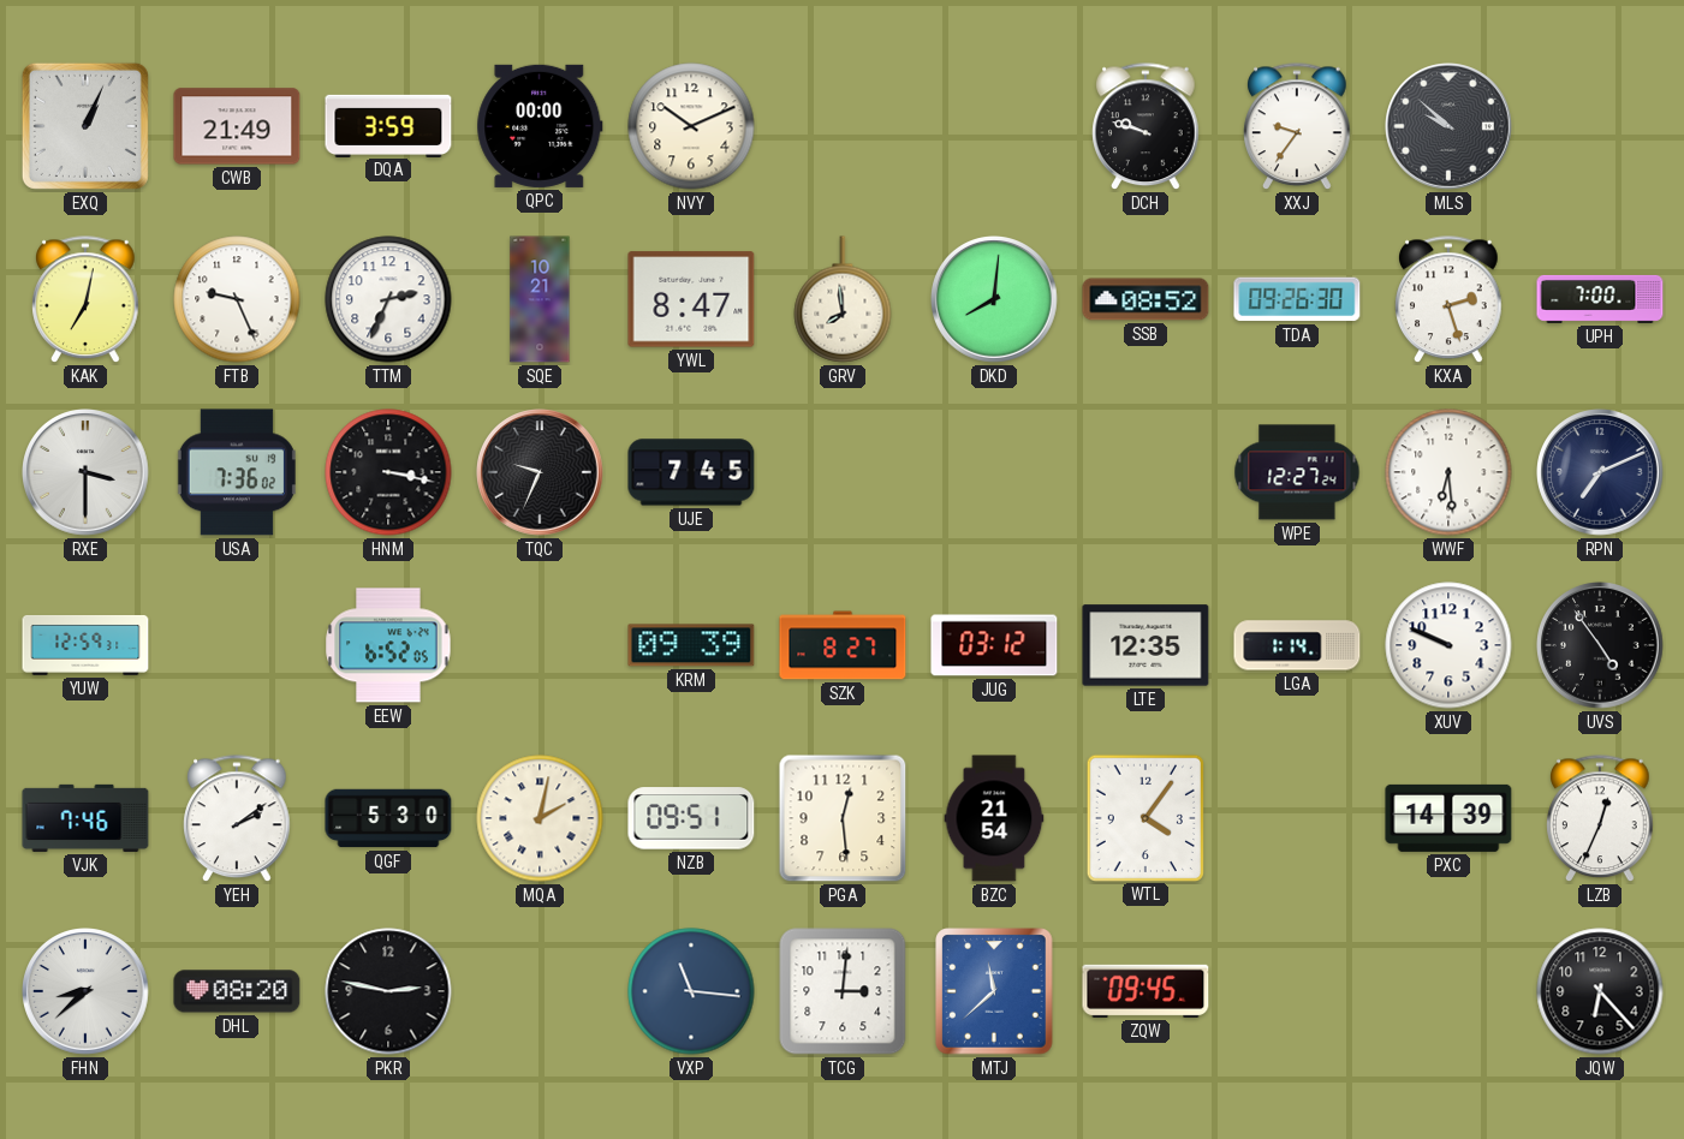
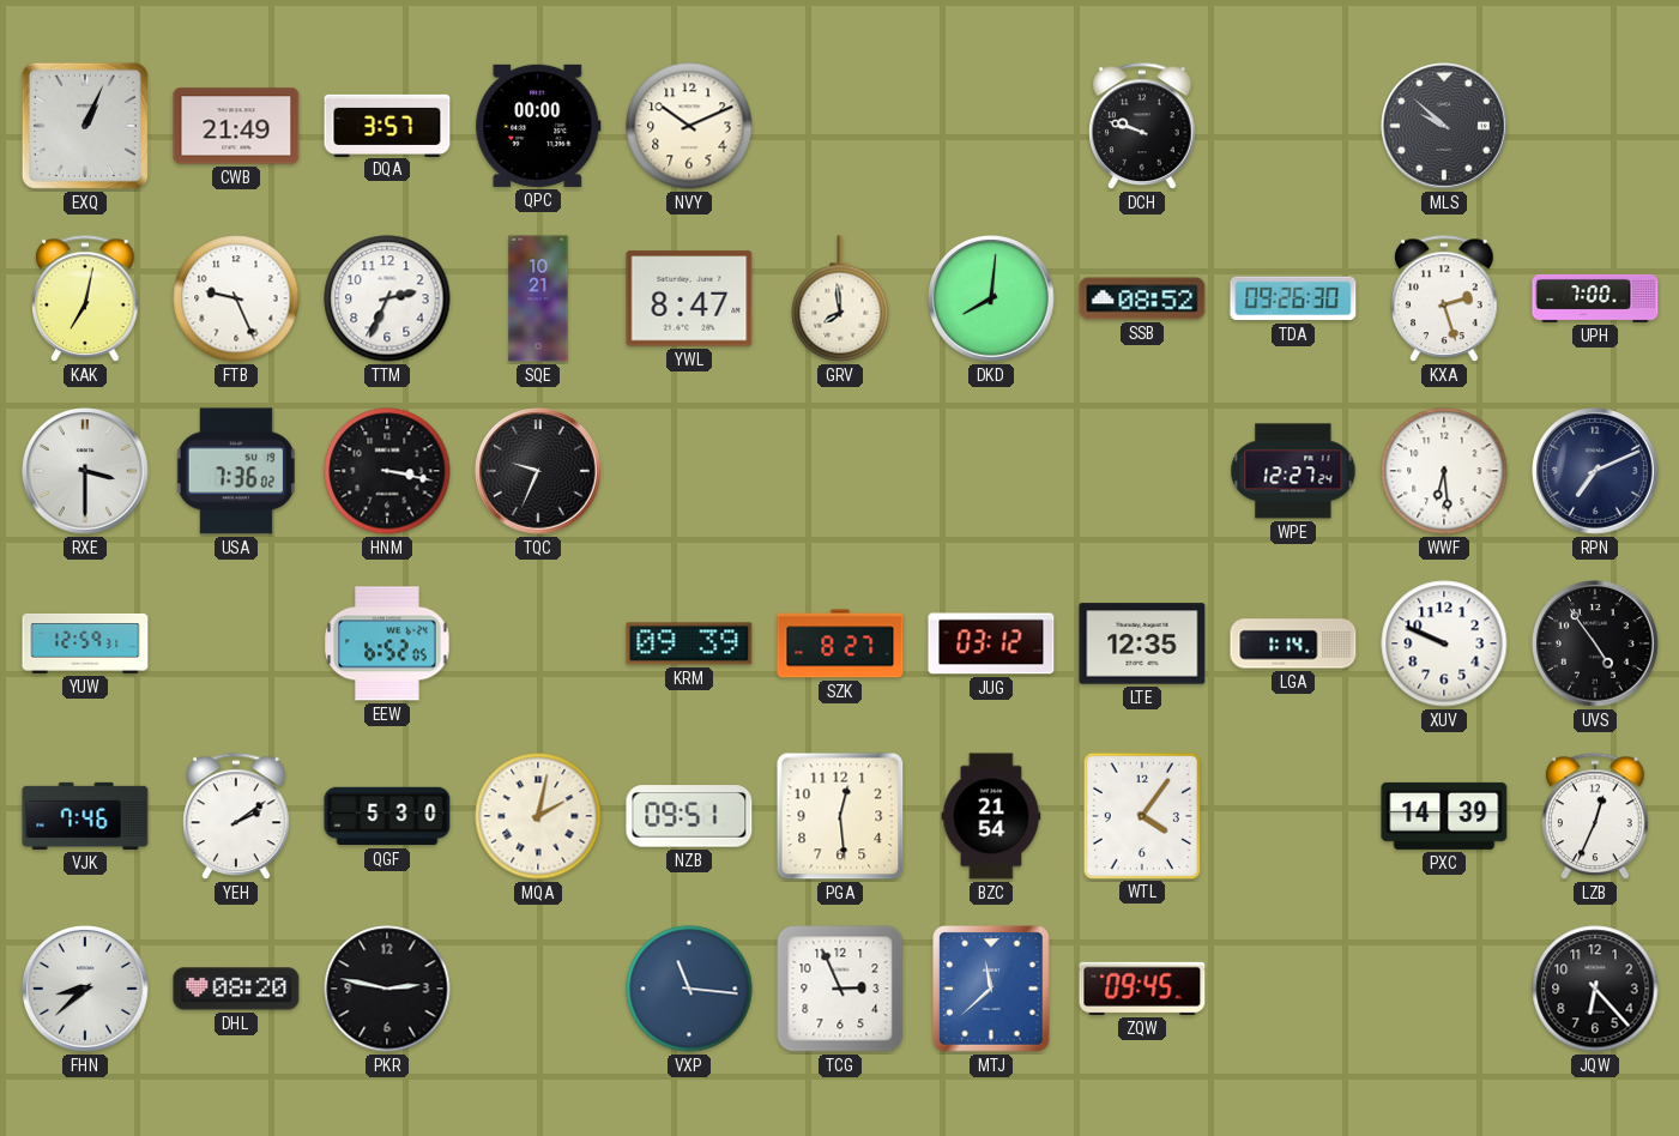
DQA: 3:59 -> 3:57
XXJ: 9:36 -> none
UJE: 7:45 -> none
TCG: 3:01 -> 2:56
